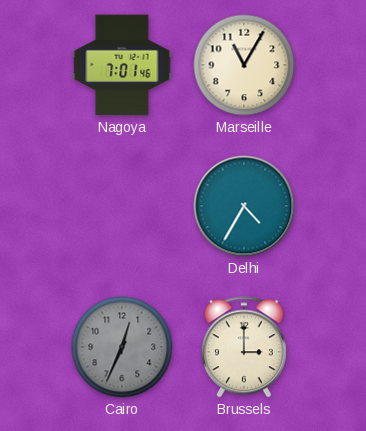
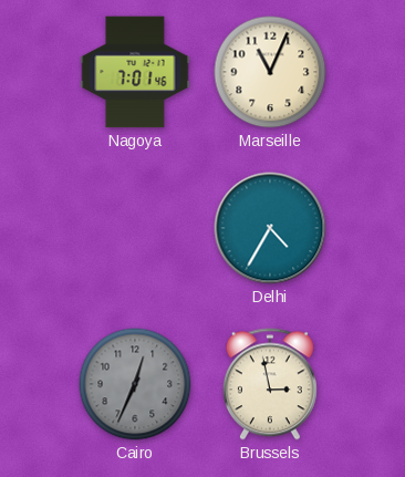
Marseille: 11:05 -> 11:04
Brussels: 3:00 -> 2:58
